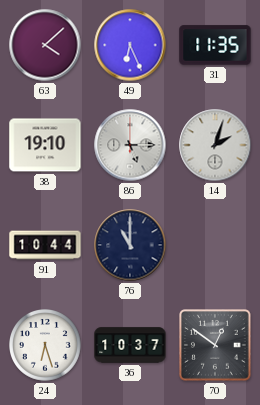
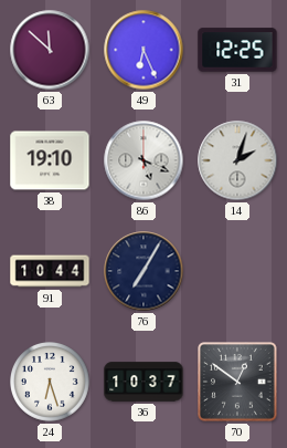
63: 4:08 -> 11:52
31: 11:35 -> 12:25
86: 5:15 -> 5:19
76: 11:00 -> 7:05
